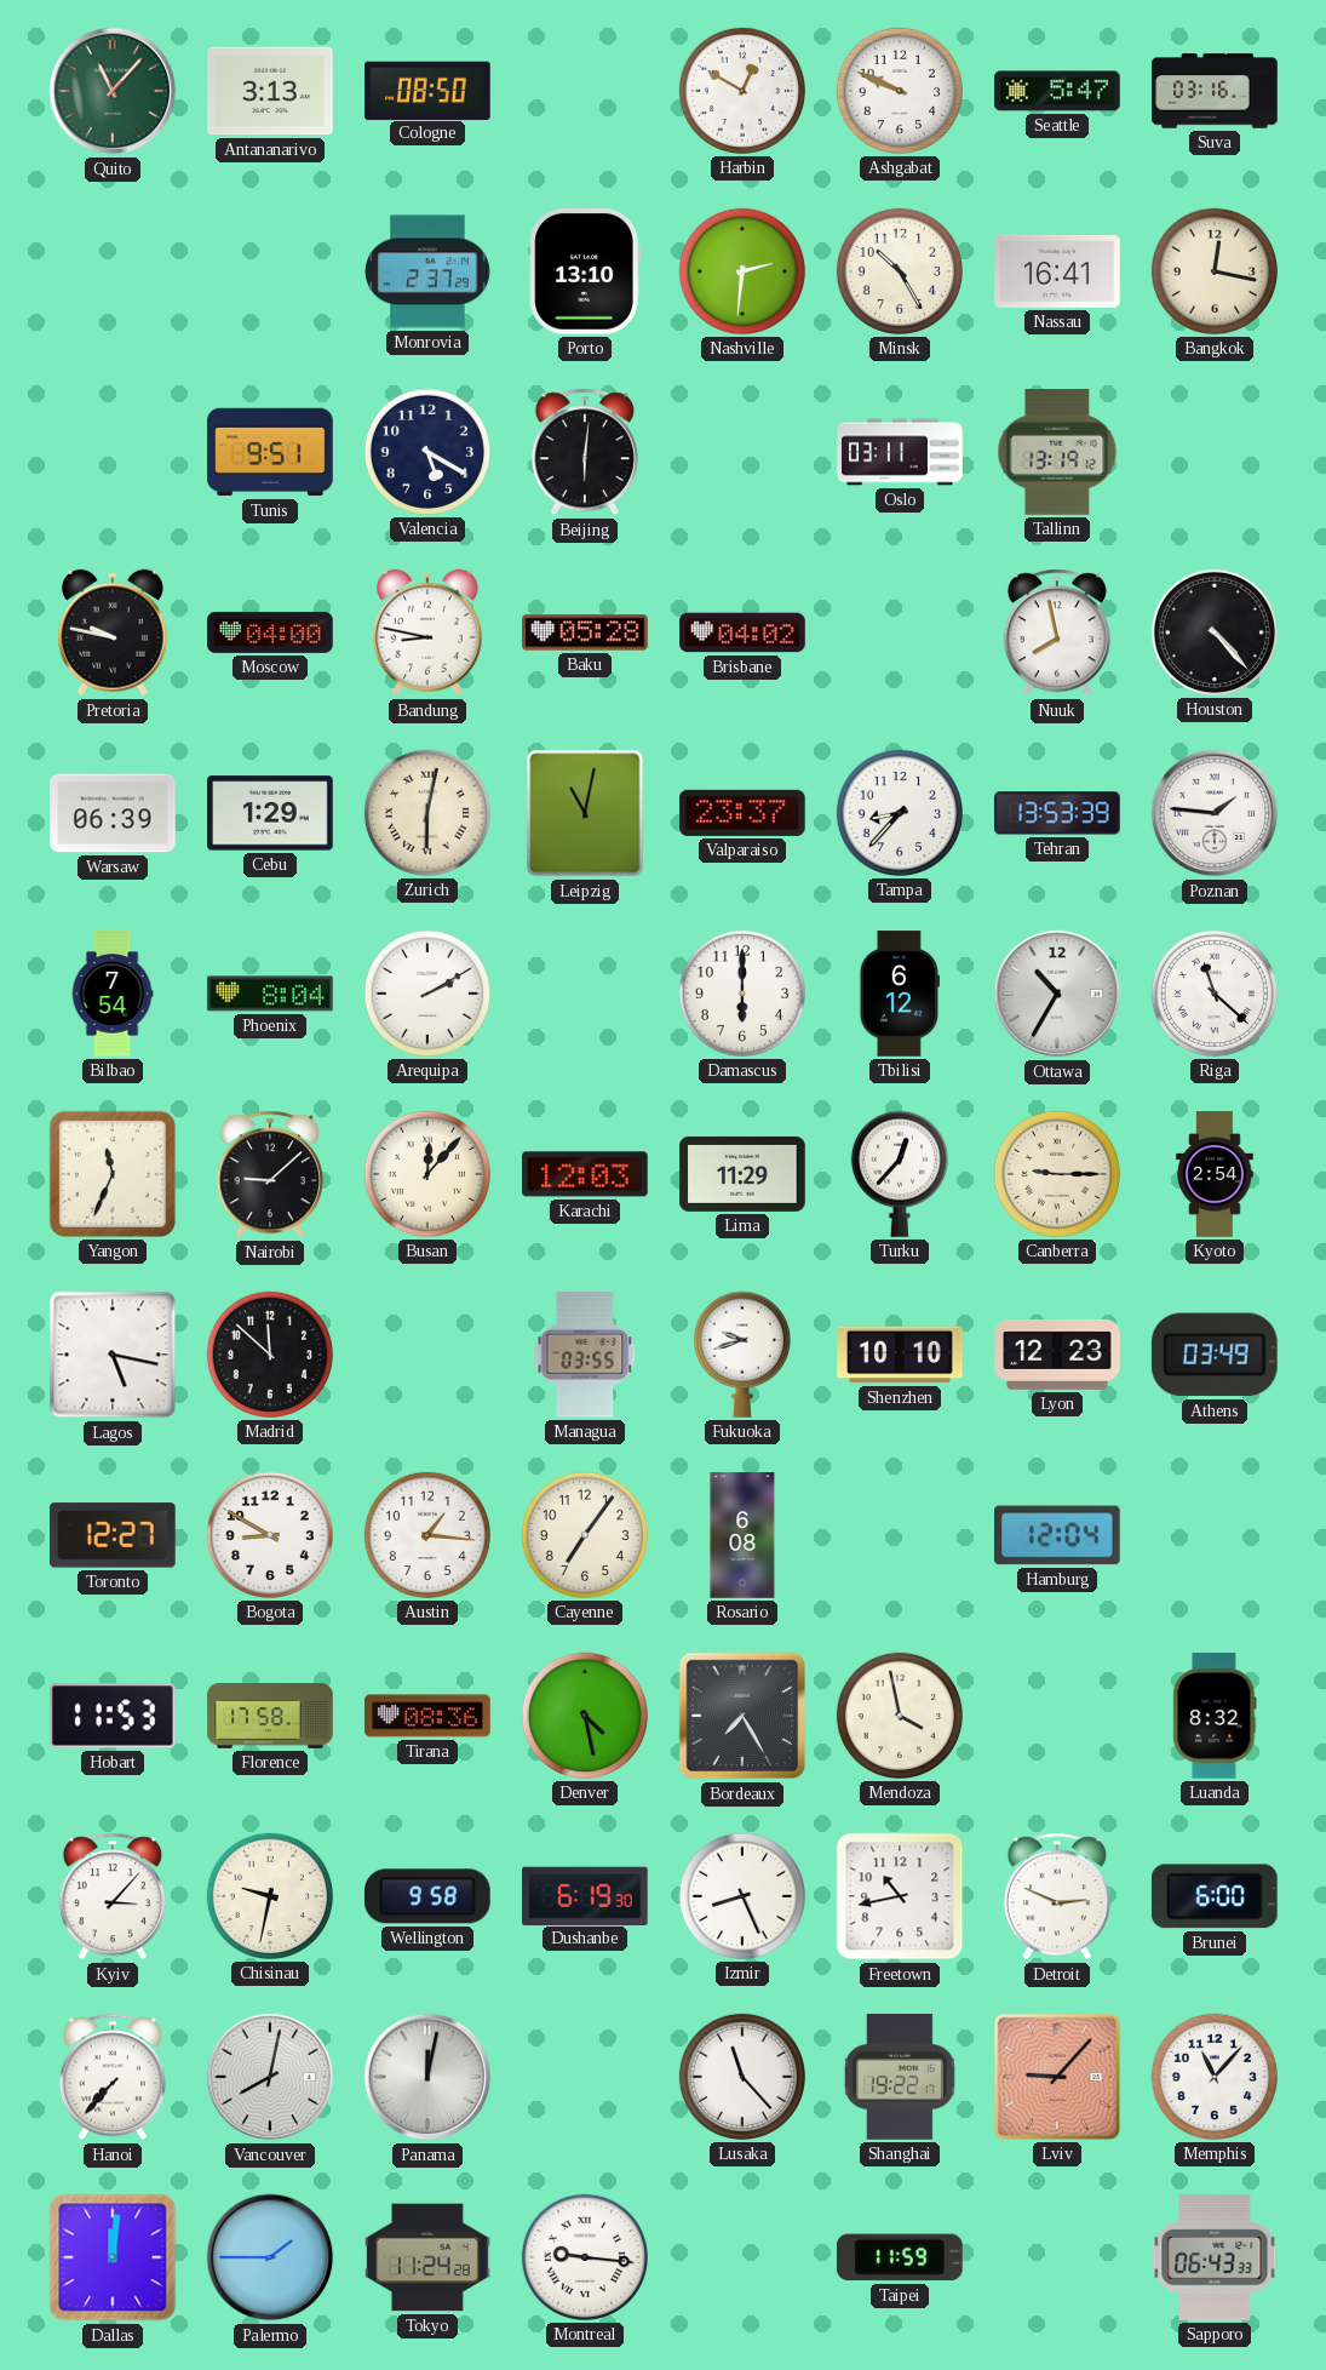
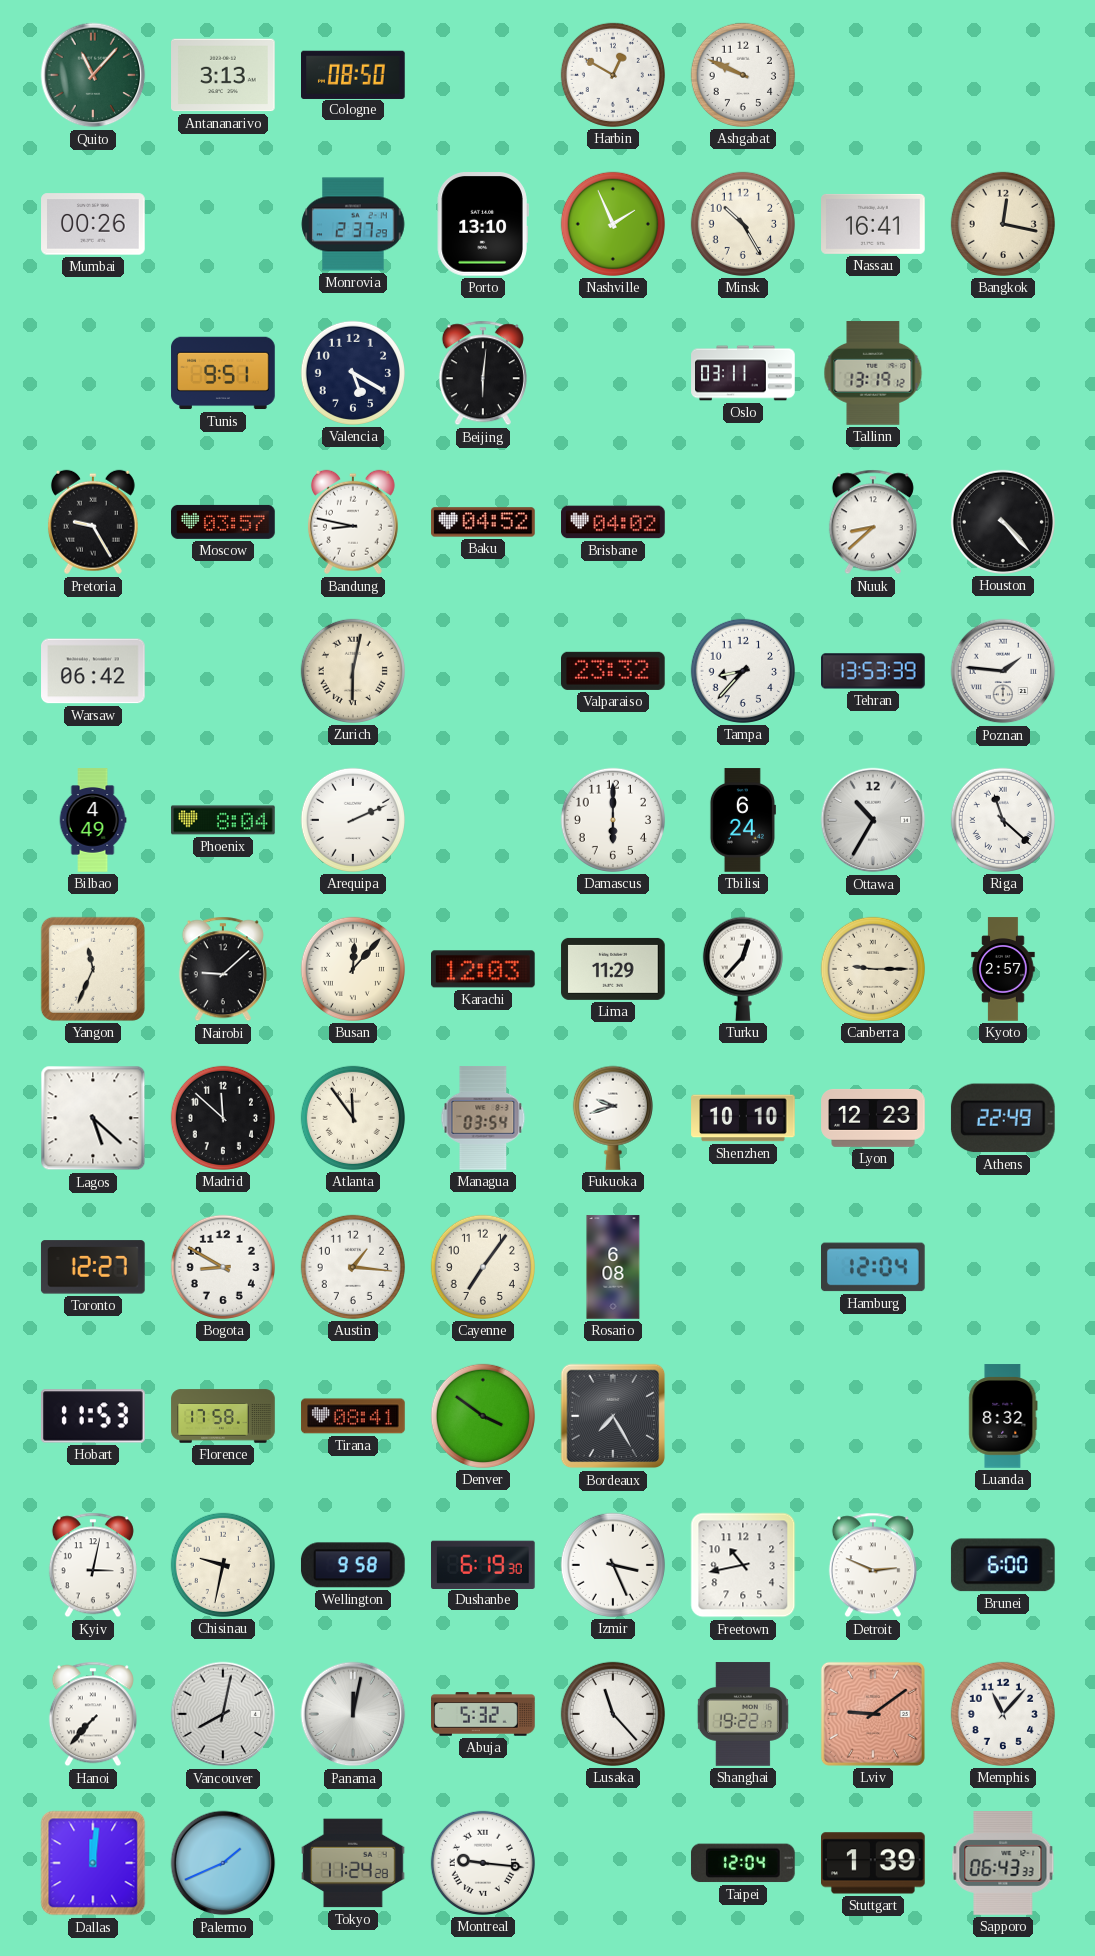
Seattle: 5:47 -> none
Suva: 03:16 -> none
Mumbai: none -> 00:26
Nashville: 2:31 -> 1:56
Pretoria: 9:47 -> 9:25
Moscow: 04:00 -> 03:57
Baku: 05:28 -> 04:52
Nuuk: 7:58 -> 8:38
Warsaw: 06:39 -> 06:42
Cebu: 1:29 -> none
Leipzig: 11:02 -> none
Valparaiso: 23:37 -> 23:32
Bilbao: 7:54 -> 4:49
Arequipa: 2:10 -> 2:11
Tbilisi: 6:12 -> 6:24
Kyoto: 2:54 -> 2:57
Lagos: 5:17 -> 5:22
Atlanta: none -> 11:54
Managua: 03:55 -> 03:54
Athens: 03:49 -> 22:49
Tirana: 08:36 -> 08:41
Denver: 4:28 -> 3:51
Mendoza: 3:58 -> none
Kyiv: 3:07 -> 3:02
Izmir: 8:26 -> 3:26
Abuja: none -> 5:32
Lviv: 9:07 -> 9:09
Palermo: 1:45 -> 1:41
Taipei: 11:59 -> 12:04
Stuttgart: none -> 1:39
